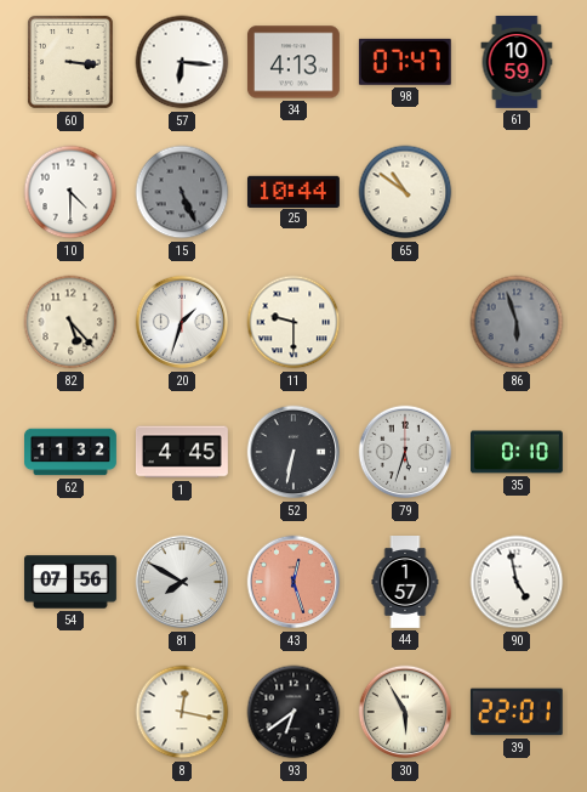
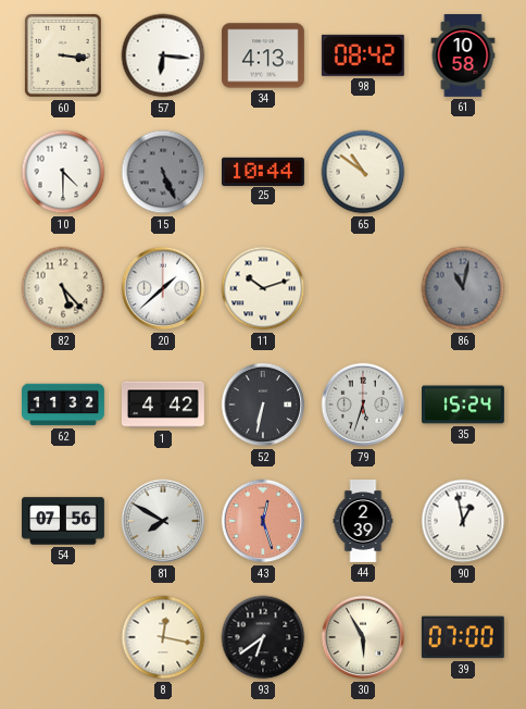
98: 07:47 -> 08:42
61: 10:59 -> 10:58
20: 1:33 -> 1:38
11: 9:30 -> 10:12
86: 5:57 -> 11:02
1: 4:45 -> 4:42
35: 0:10 -> 15:24
44: 1:57 -> 2:39
90: 4:58 -> 12:58
39: 22:01 -> 07:00
